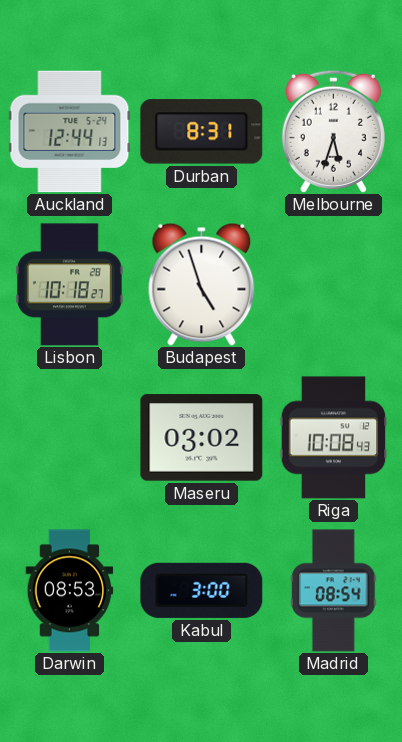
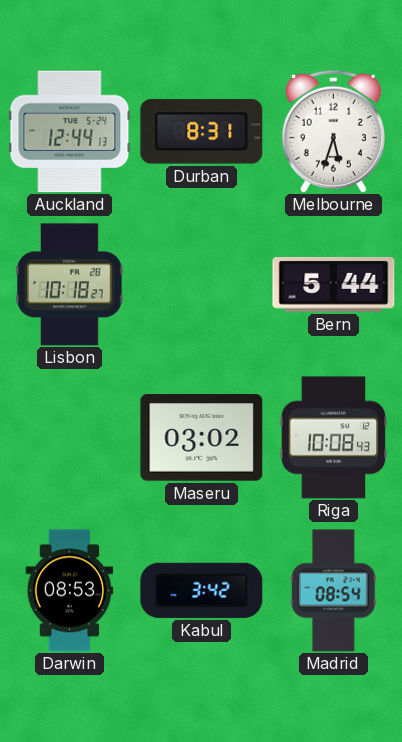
Budapest: 4:57 -> none
Bern: none -> 5:44
Kabul: 3:00 -> 3:42
